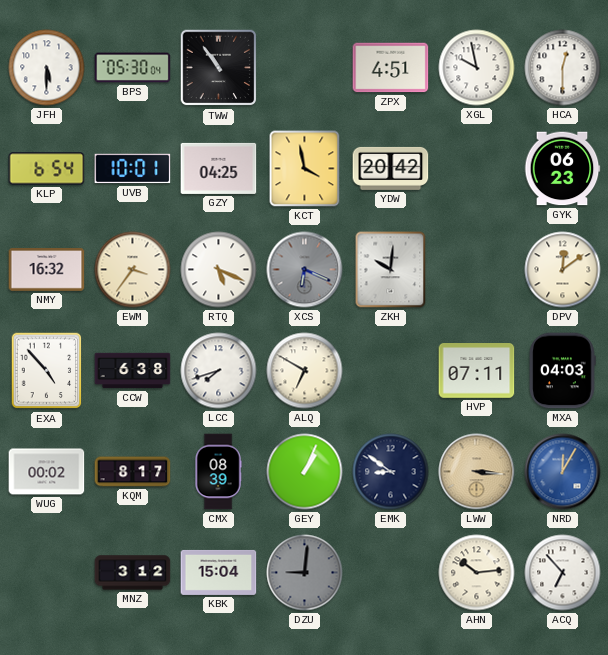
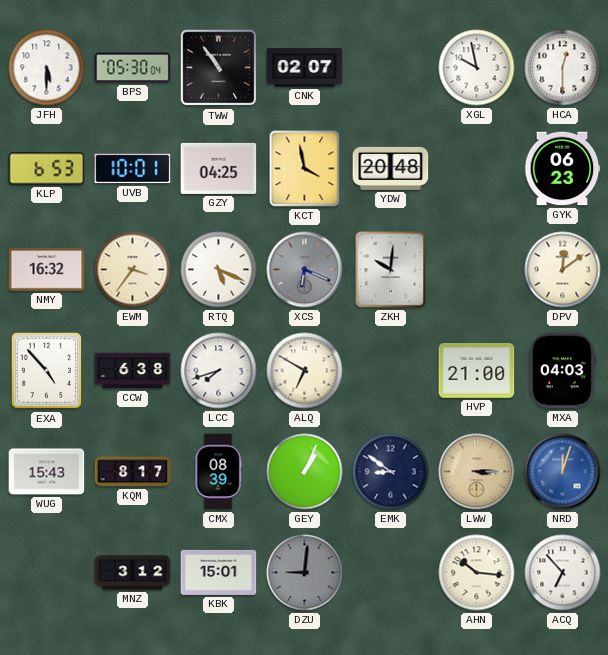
CNK: none -> 02:07
ZPX: 4:51 -> none
KLP: 6:54 -> 6:53
YDW: 20:42 -> 20:48
HVP: 07:11 -> 21:00
WUG: 00:02 -> 15:43
LWW: 3:16 -> 3:15
NRD: 12:05 -> 12:03
KBK: 15:04 -> 15:01
AHN: 10:14 -> 10:16
